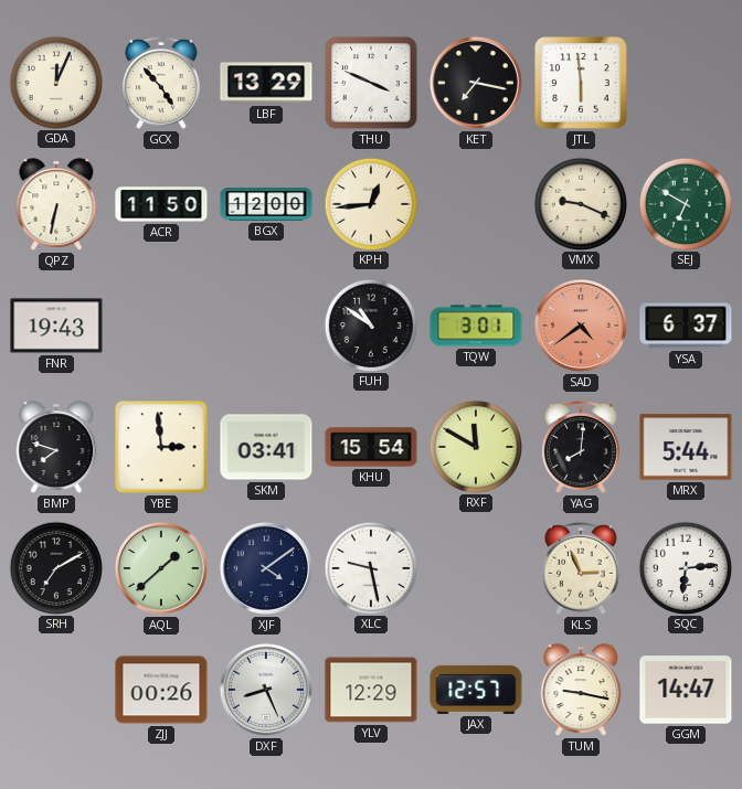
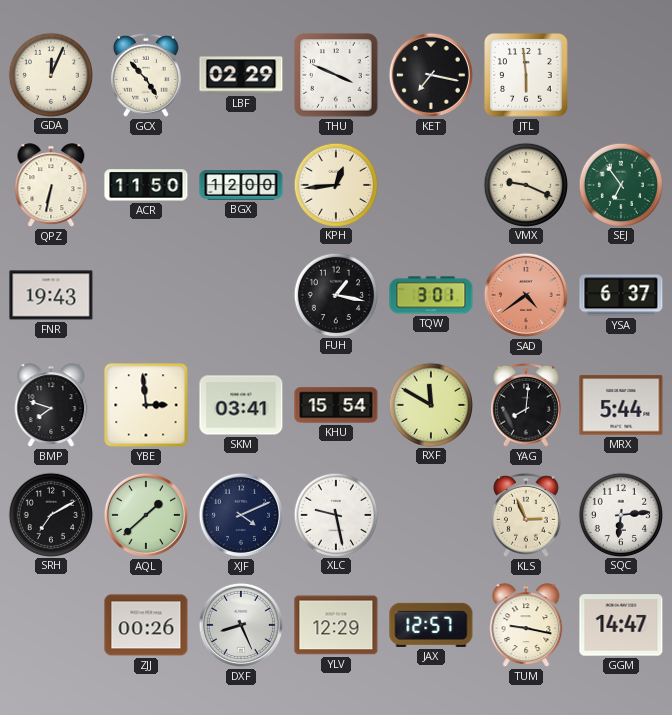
LBF: 13:29 -> 02:29
SEJ: 6:50 -> 6:54
FUH: 10:51 -> 1:17
XJF: 4:09 -> 4:11
